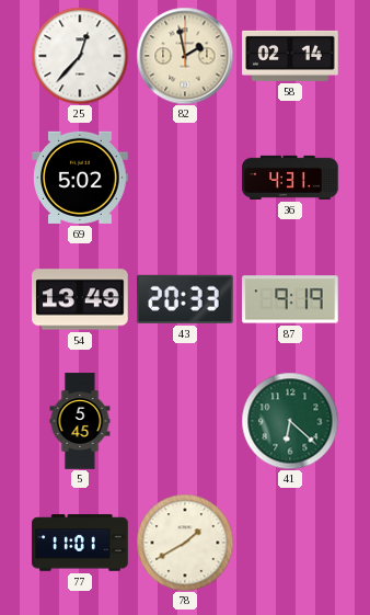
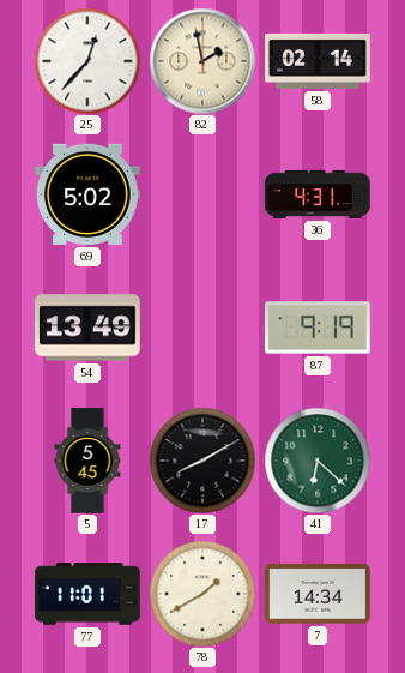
43: 20:33 -> none
17: none -> 8:10
7: none -> 14:34
